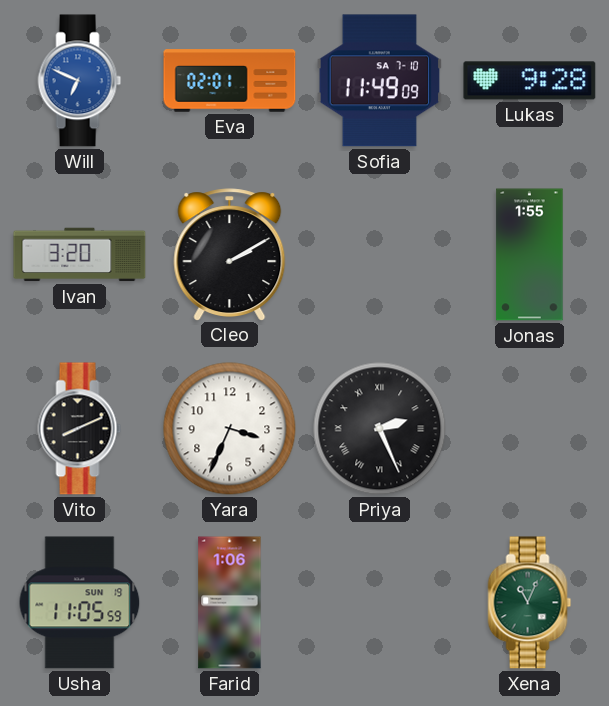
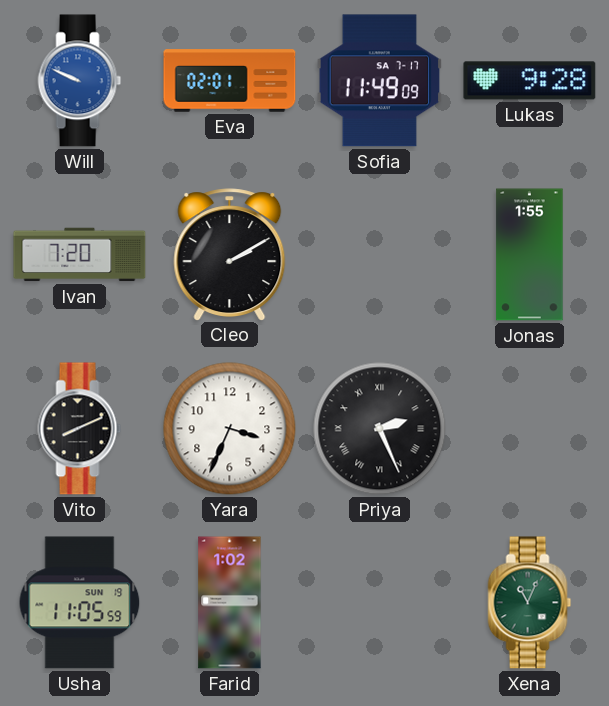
Will: 6:49 -> 9:49
Sofia date: SA 7-10 -> SA 7-17
Ivan: 3:20 -> 7:20
Farid: 1:06 -> 1:02
